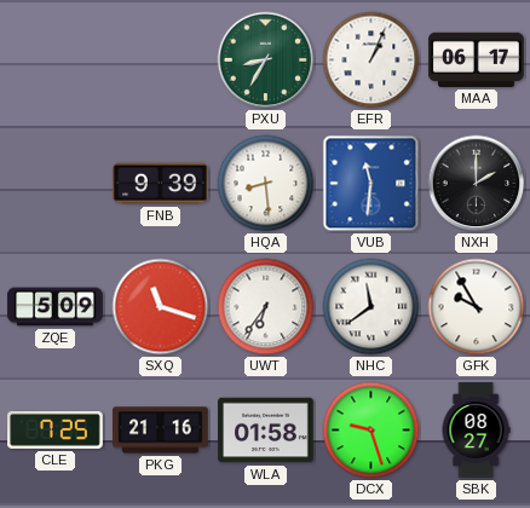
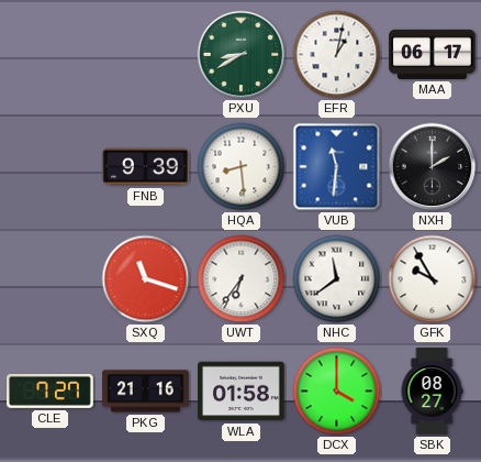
PXU: 8:35 -> 8:40
EFR: 1:04 -> 1:02
ZQE: 5:09 -> none
CLE: 7:25 -> 7:27
DCX: 9:27 -> 4:00
